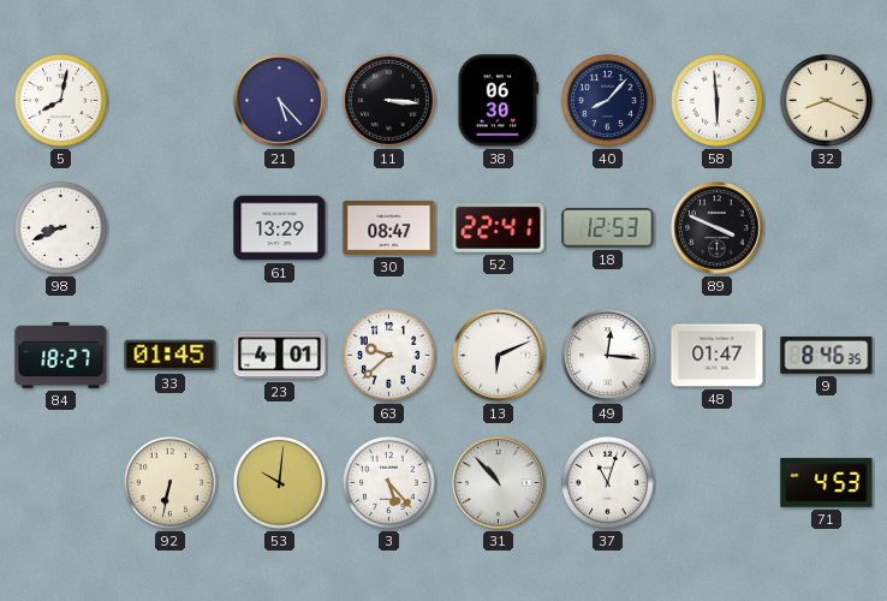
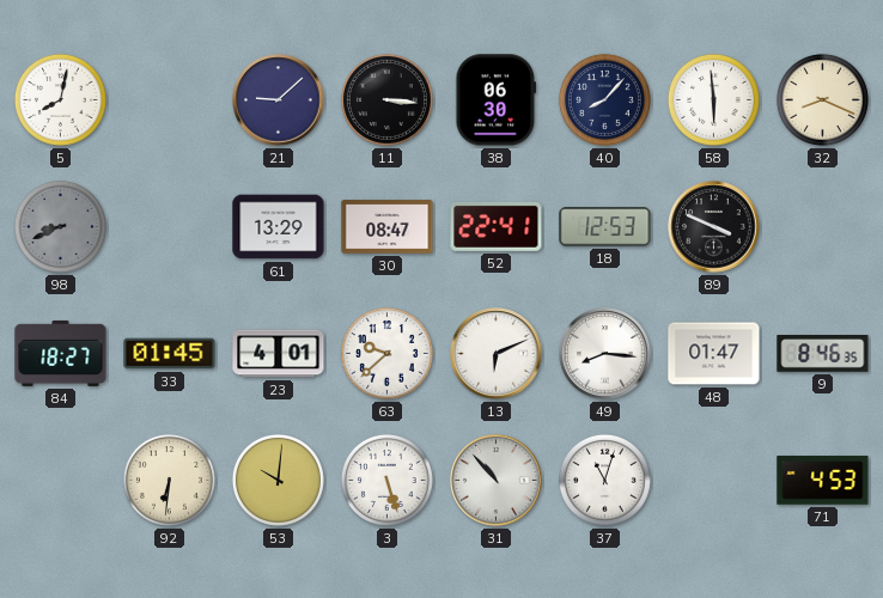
21: 5:23 -> 9:08
98 dial: white -> grey
49: 12:16 -> 8:16
92: 6:32 -> 6:31
3: 5:23 -> 5:27
